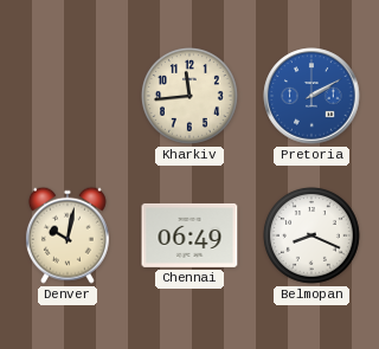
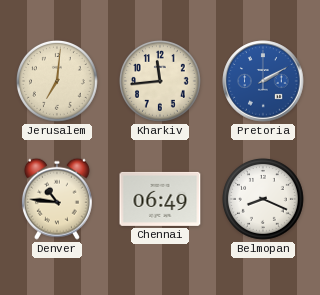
Jerusalem: none -> 7:01
Denver: 10:02 -> 10:46
